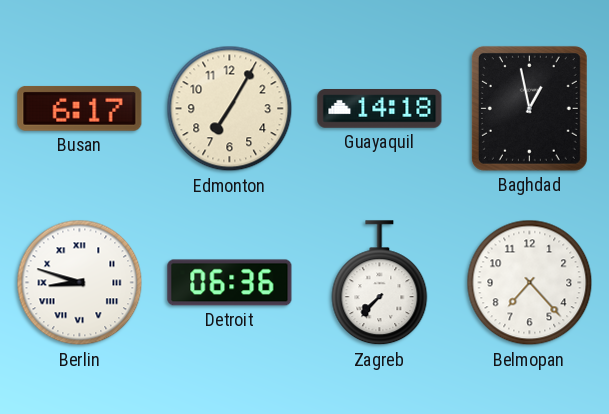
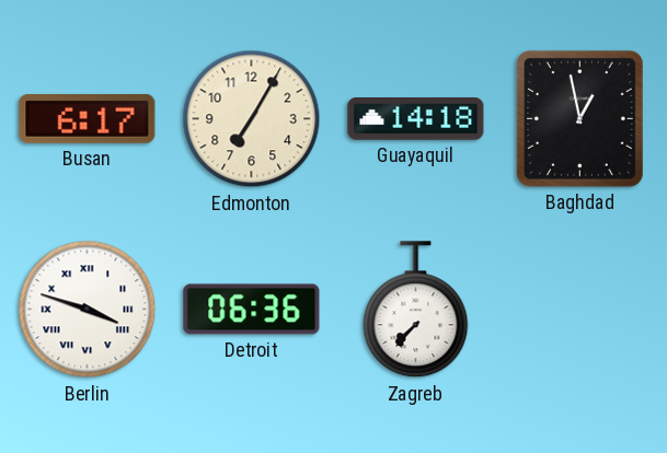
Berlin: 8:48 -> 3:48
Belmopan: 7:23 -> none
